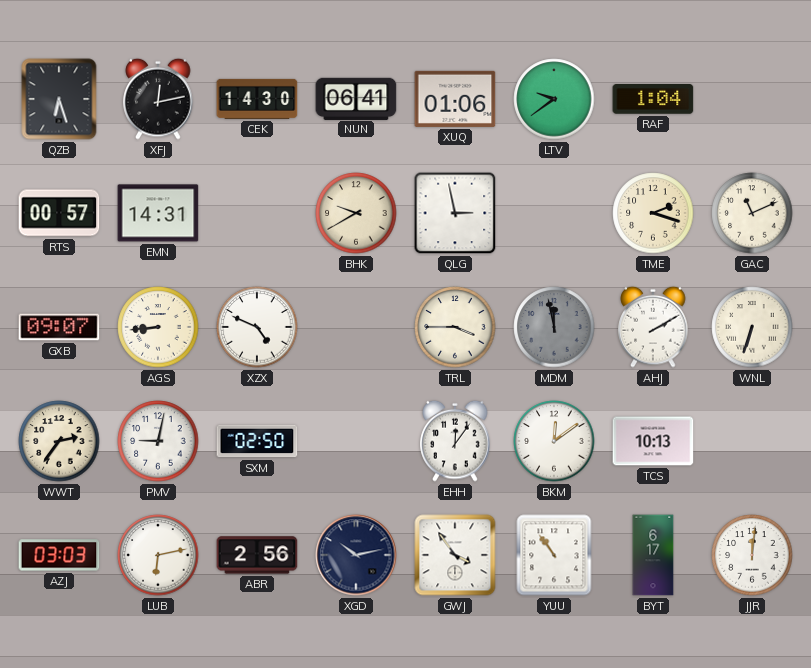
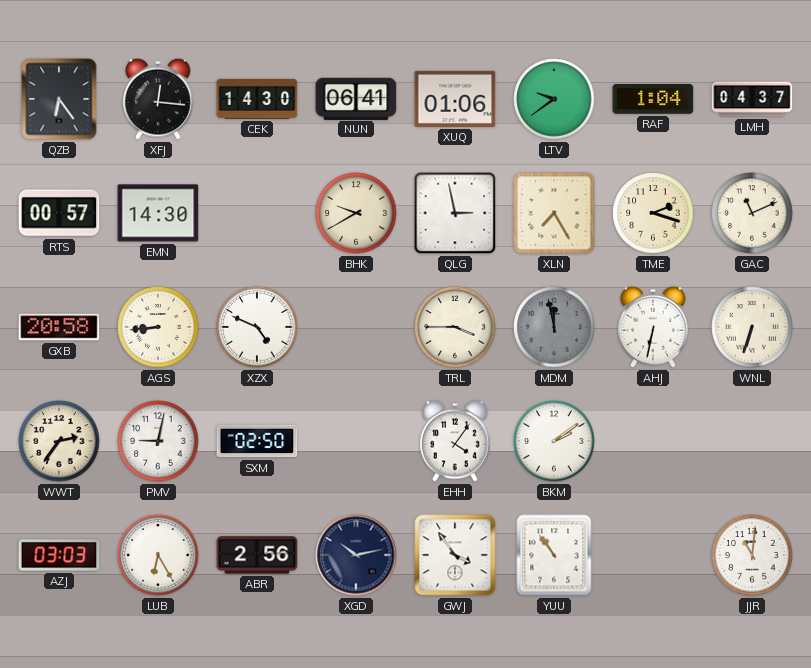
QZB: 6:27 -> 6:24
XFJ: 12:13 -> 12:16
LMH: none -> 04:37
EMN: 14:31 -> 14:30
XLN: none -> 7:25
GXB: 09:07 -> 20:58
AHJ: 2:10 -> 6:32
EHH: 12:06 -> 4:06
BKM: 12:09 -> 2:09
TCS: 10:13 -> none
LUB: 6:13 -> 6:25
BYT: 6:17 -> none
JJR: 12:01 -> 11:01
